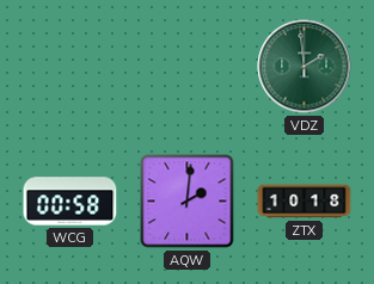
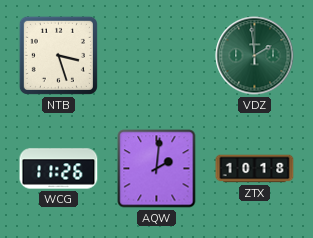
NTB: none -> 3:27
WCG: 00:58 -> 11:26
